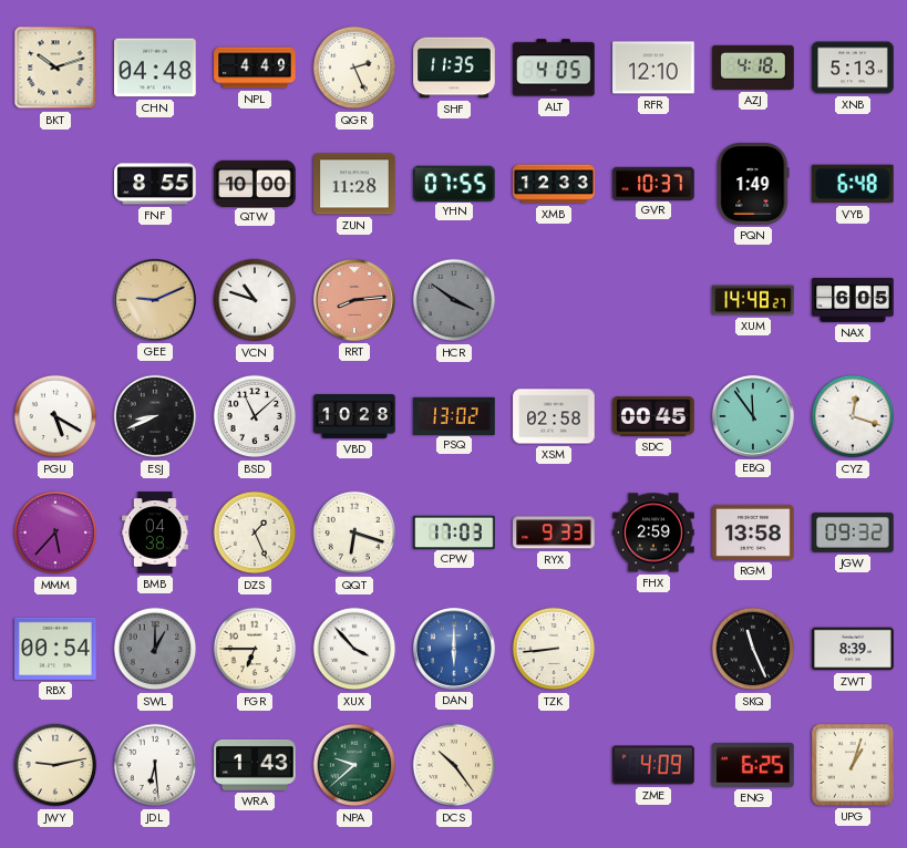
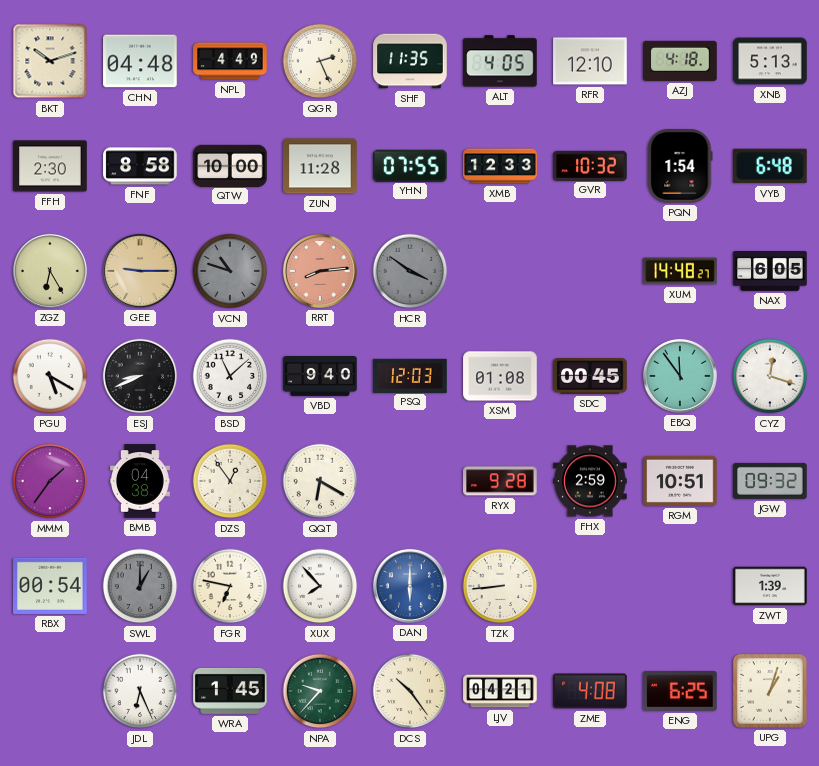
FFH: none -> 2:30
FNF: 8:55 -> 8:58
GVR: 10:37 -> 10:32
PQN: 1:49 -> 1:54
ZGZ: none -> 6:25
GEE: 9:11 -> 9:15
VCN dial: white -> grey
VBD: 10:28 -> 9:40
PSQ: 13:02 -> 12:03
XSM: 02:58 -> 01:08
MMM: 5:37 -> 1:36
DZS: 1:26 -> 12:54
QQT: 6:18 -> 6:20
CPW: 17:03 -> none
RYX: 9:33 -> 9:28
RGM: 13:58 -> 10:51
FGR: 6:45 -> 6:47
XUX: 3:53 -> 7:53
SKQ: 11:26 -> none
ZWT: 8:39 -> 1:39
JWY: 9:13 -> none
JDL: 6:29 -> 6:26
WRA: 1:43 -> 1:45
NPA: 9:38 -> 9:37
LJV: none -> 04:21
ZME: 4:09 -> 4:08
